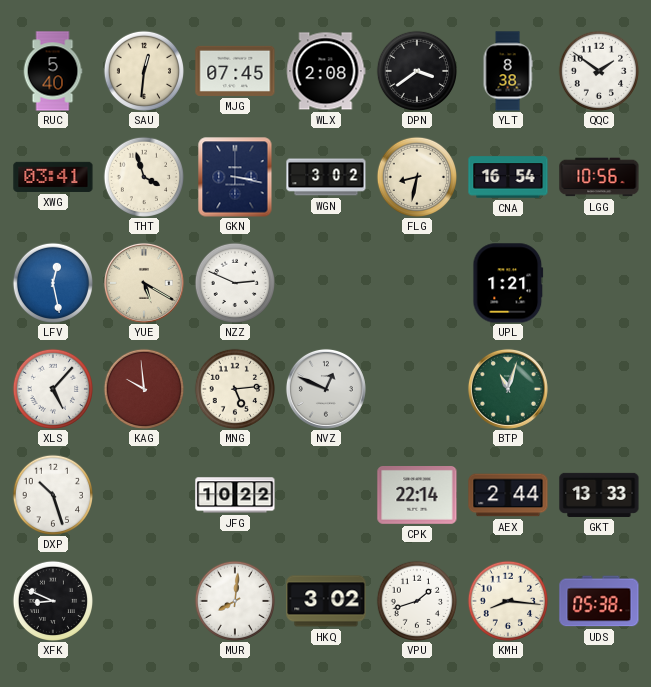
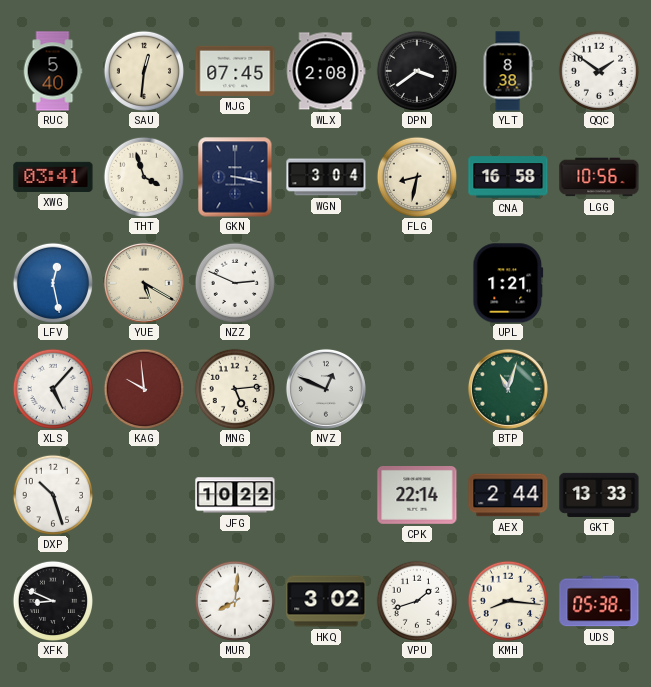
WGN: 3:02 -> 3:04
CNA: 16:54 -> 16:58
